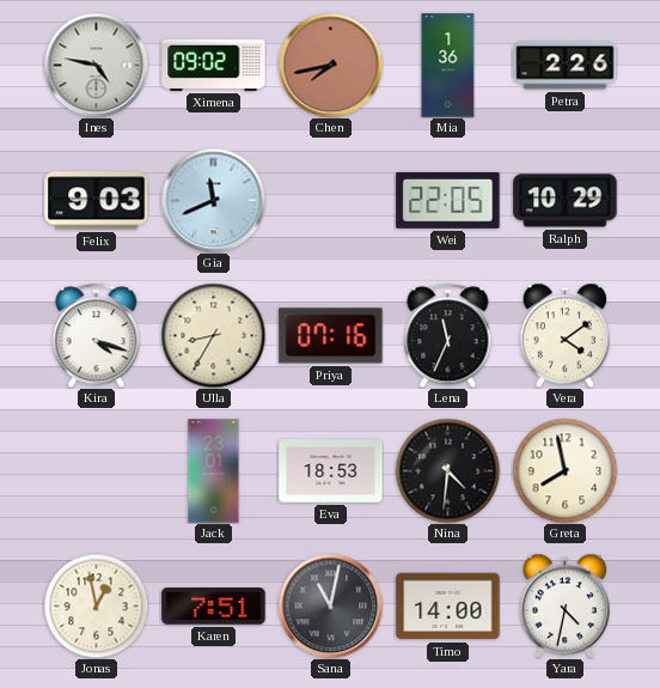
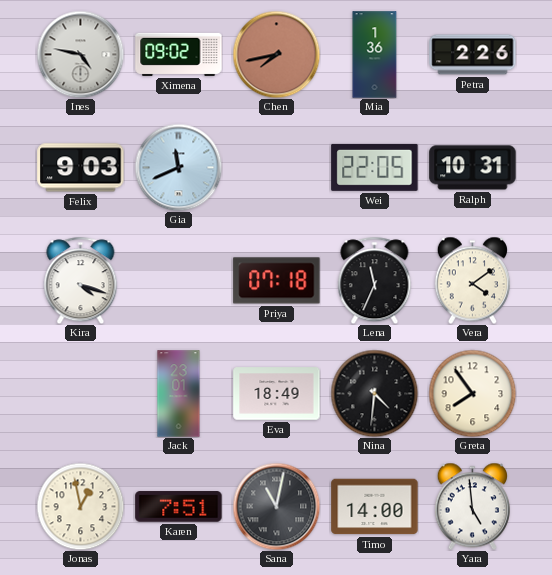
Ralph: 10:29 -> 10:31
Ulla: 8:35 -> none
Priya: 07:16 -> 07:18
Eva: 18:53 -> 18:49
Greta: 7:58 -> 7:54
Yara: 4:32 -> 4:59
